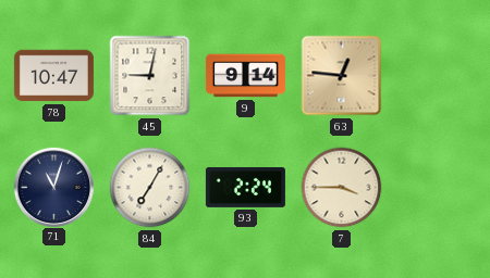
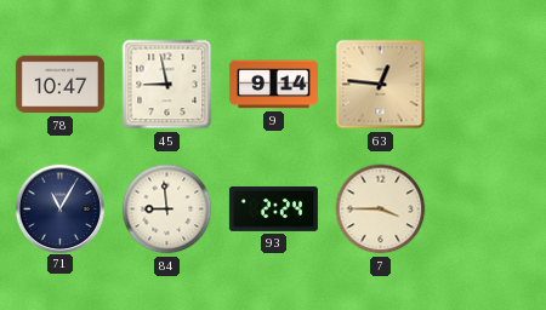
45: 9:02 -> 8:58
71: 11:03 -> 11:05
84: 7:05 -> 8:59
